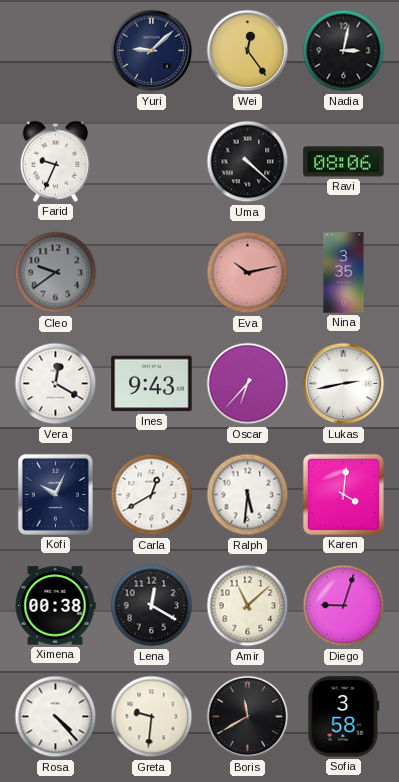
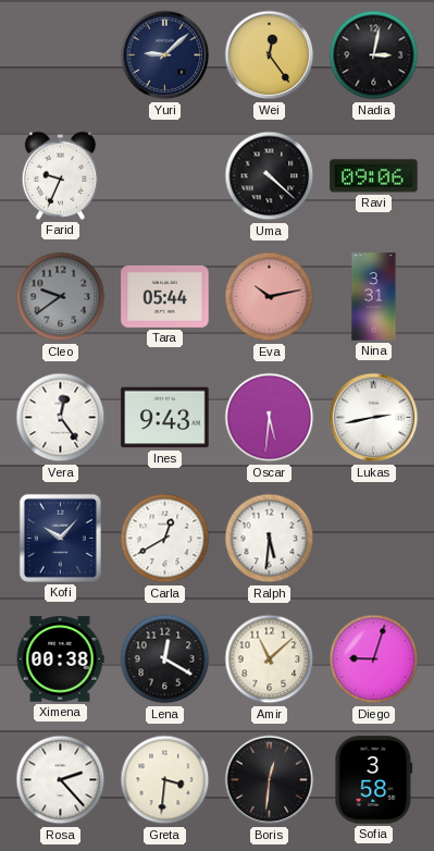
Ravi: 08:06 -> 09:06
Tara: none -> 05:44
Nina: 3:35 -> 3:31
Vera: 12:20 -> 12:24
Oscar: 6:37 -> 5:31
Kofi: 10:04 -> 10:07
Karen: 4:01 -> none
Rosa: 4:23 -> 2:23
Greta: 9:31 -> 3:31
Boris: 11:40 -> 12:31
